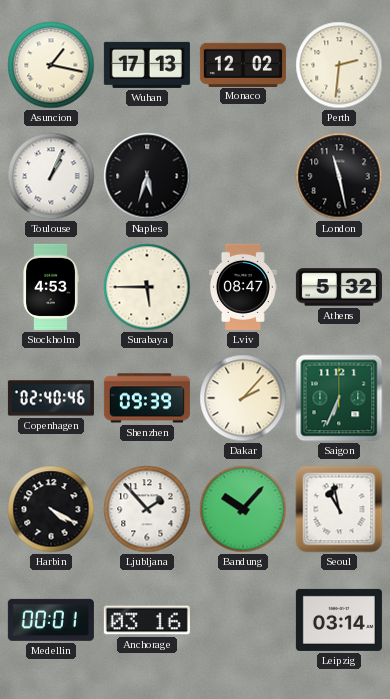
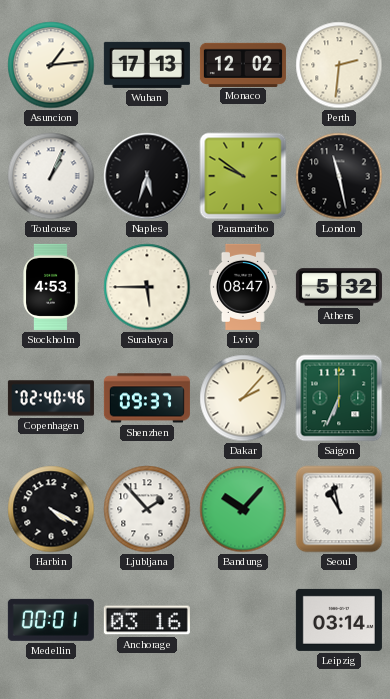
Asuncion: 1:17 -> 1:14
Paramaribo: none -> 9:51
Shenzhen: 09:39 -> 09:37
